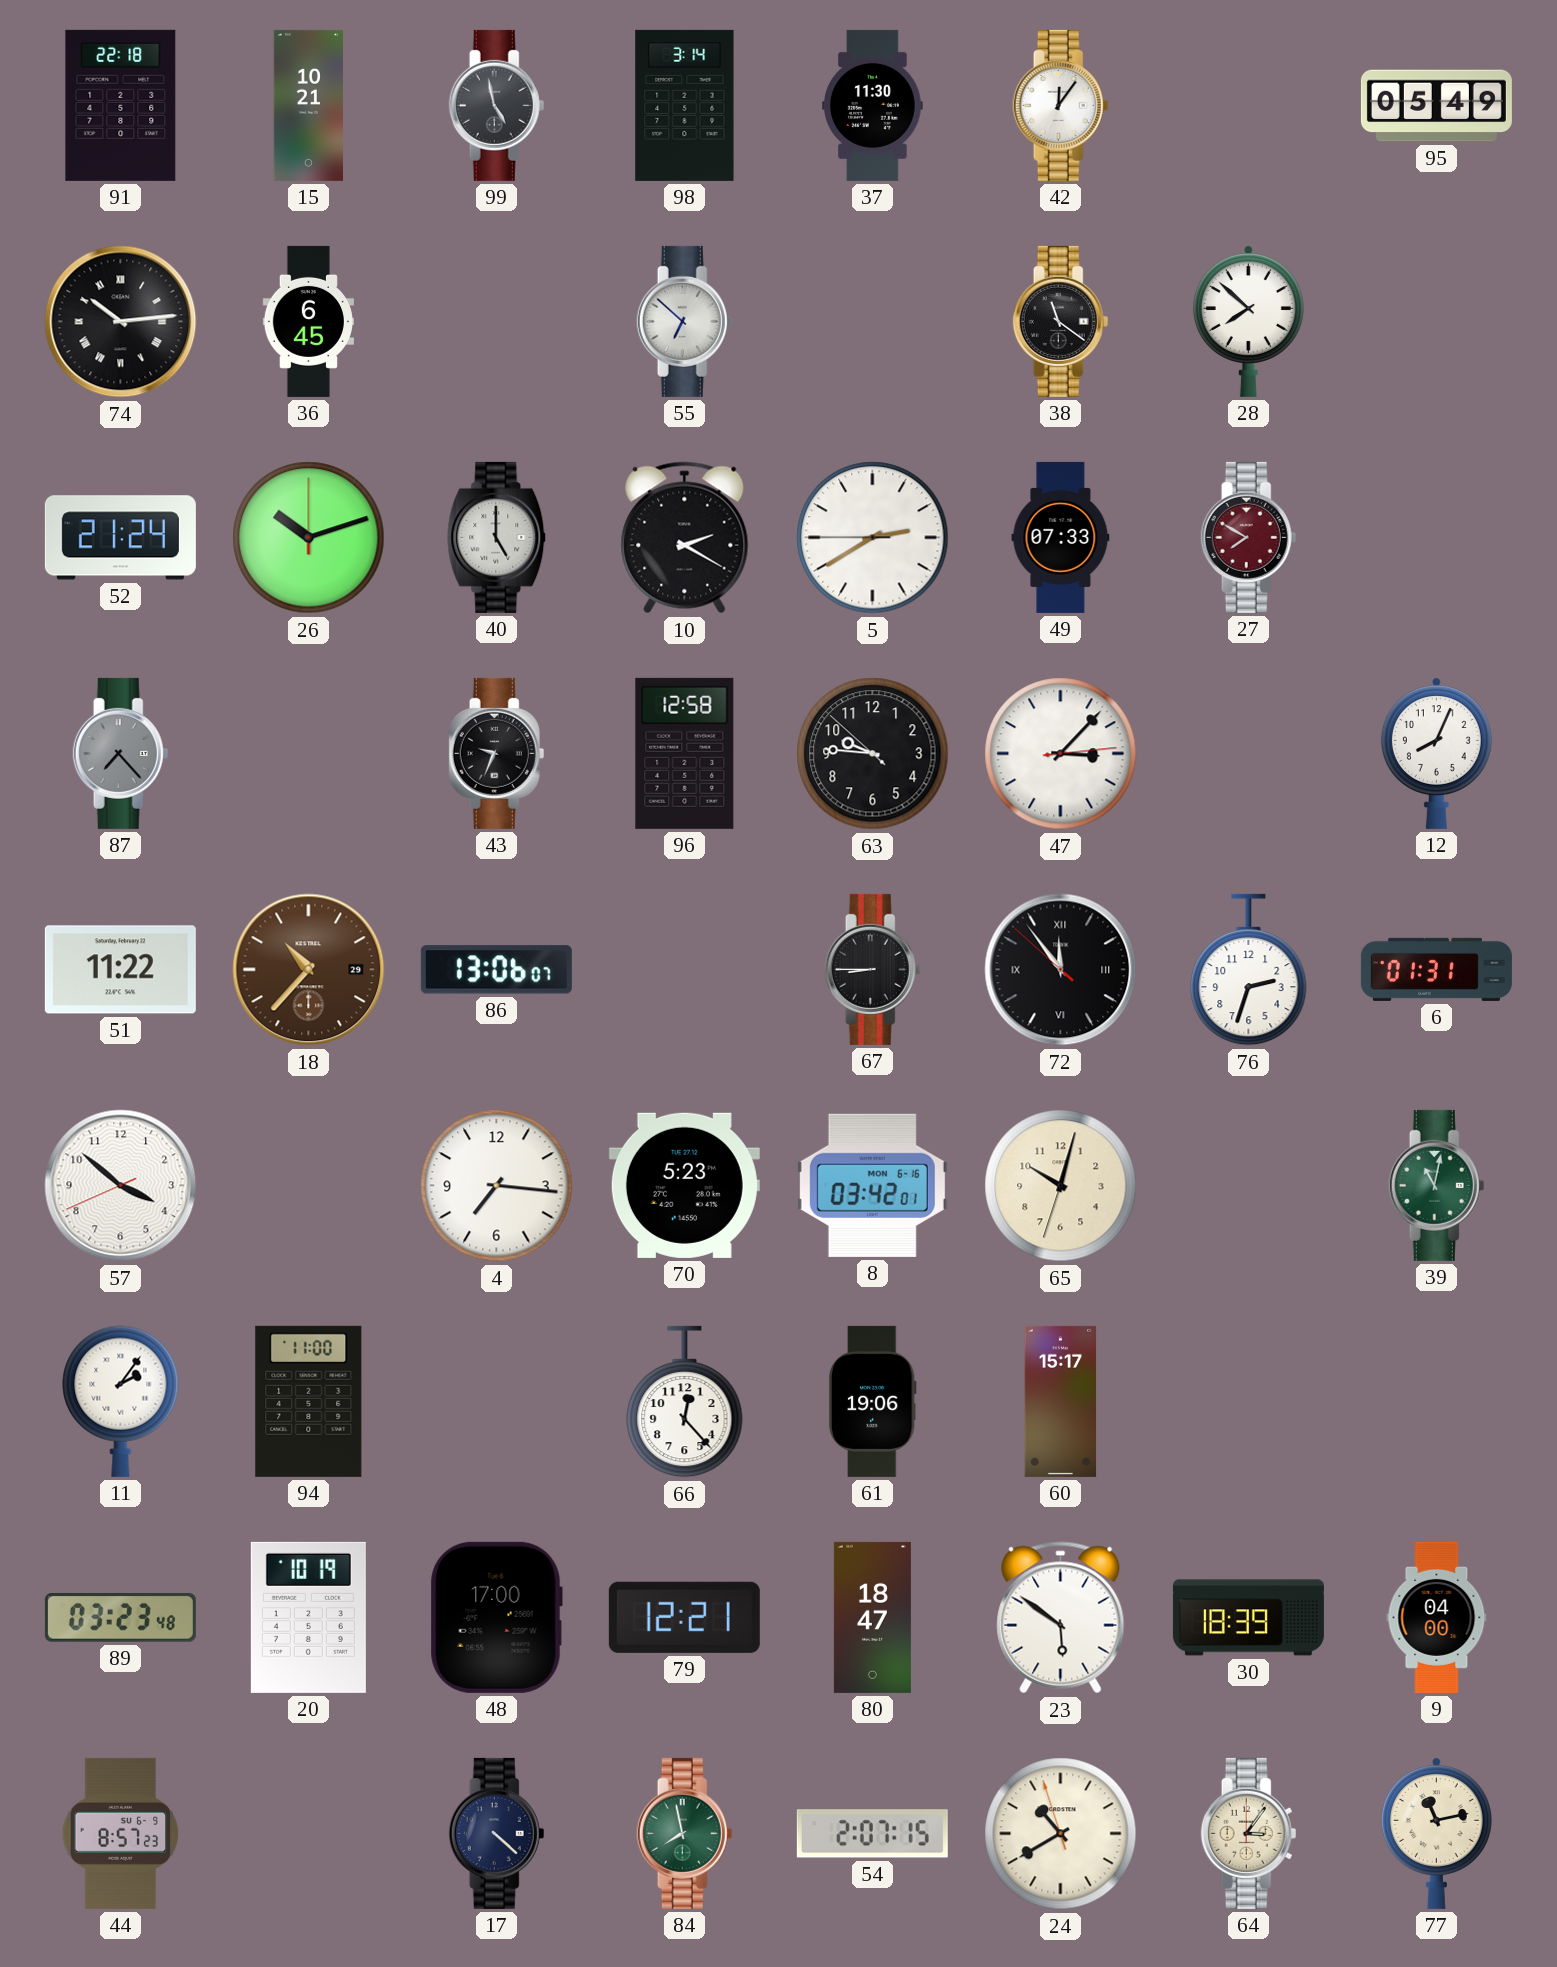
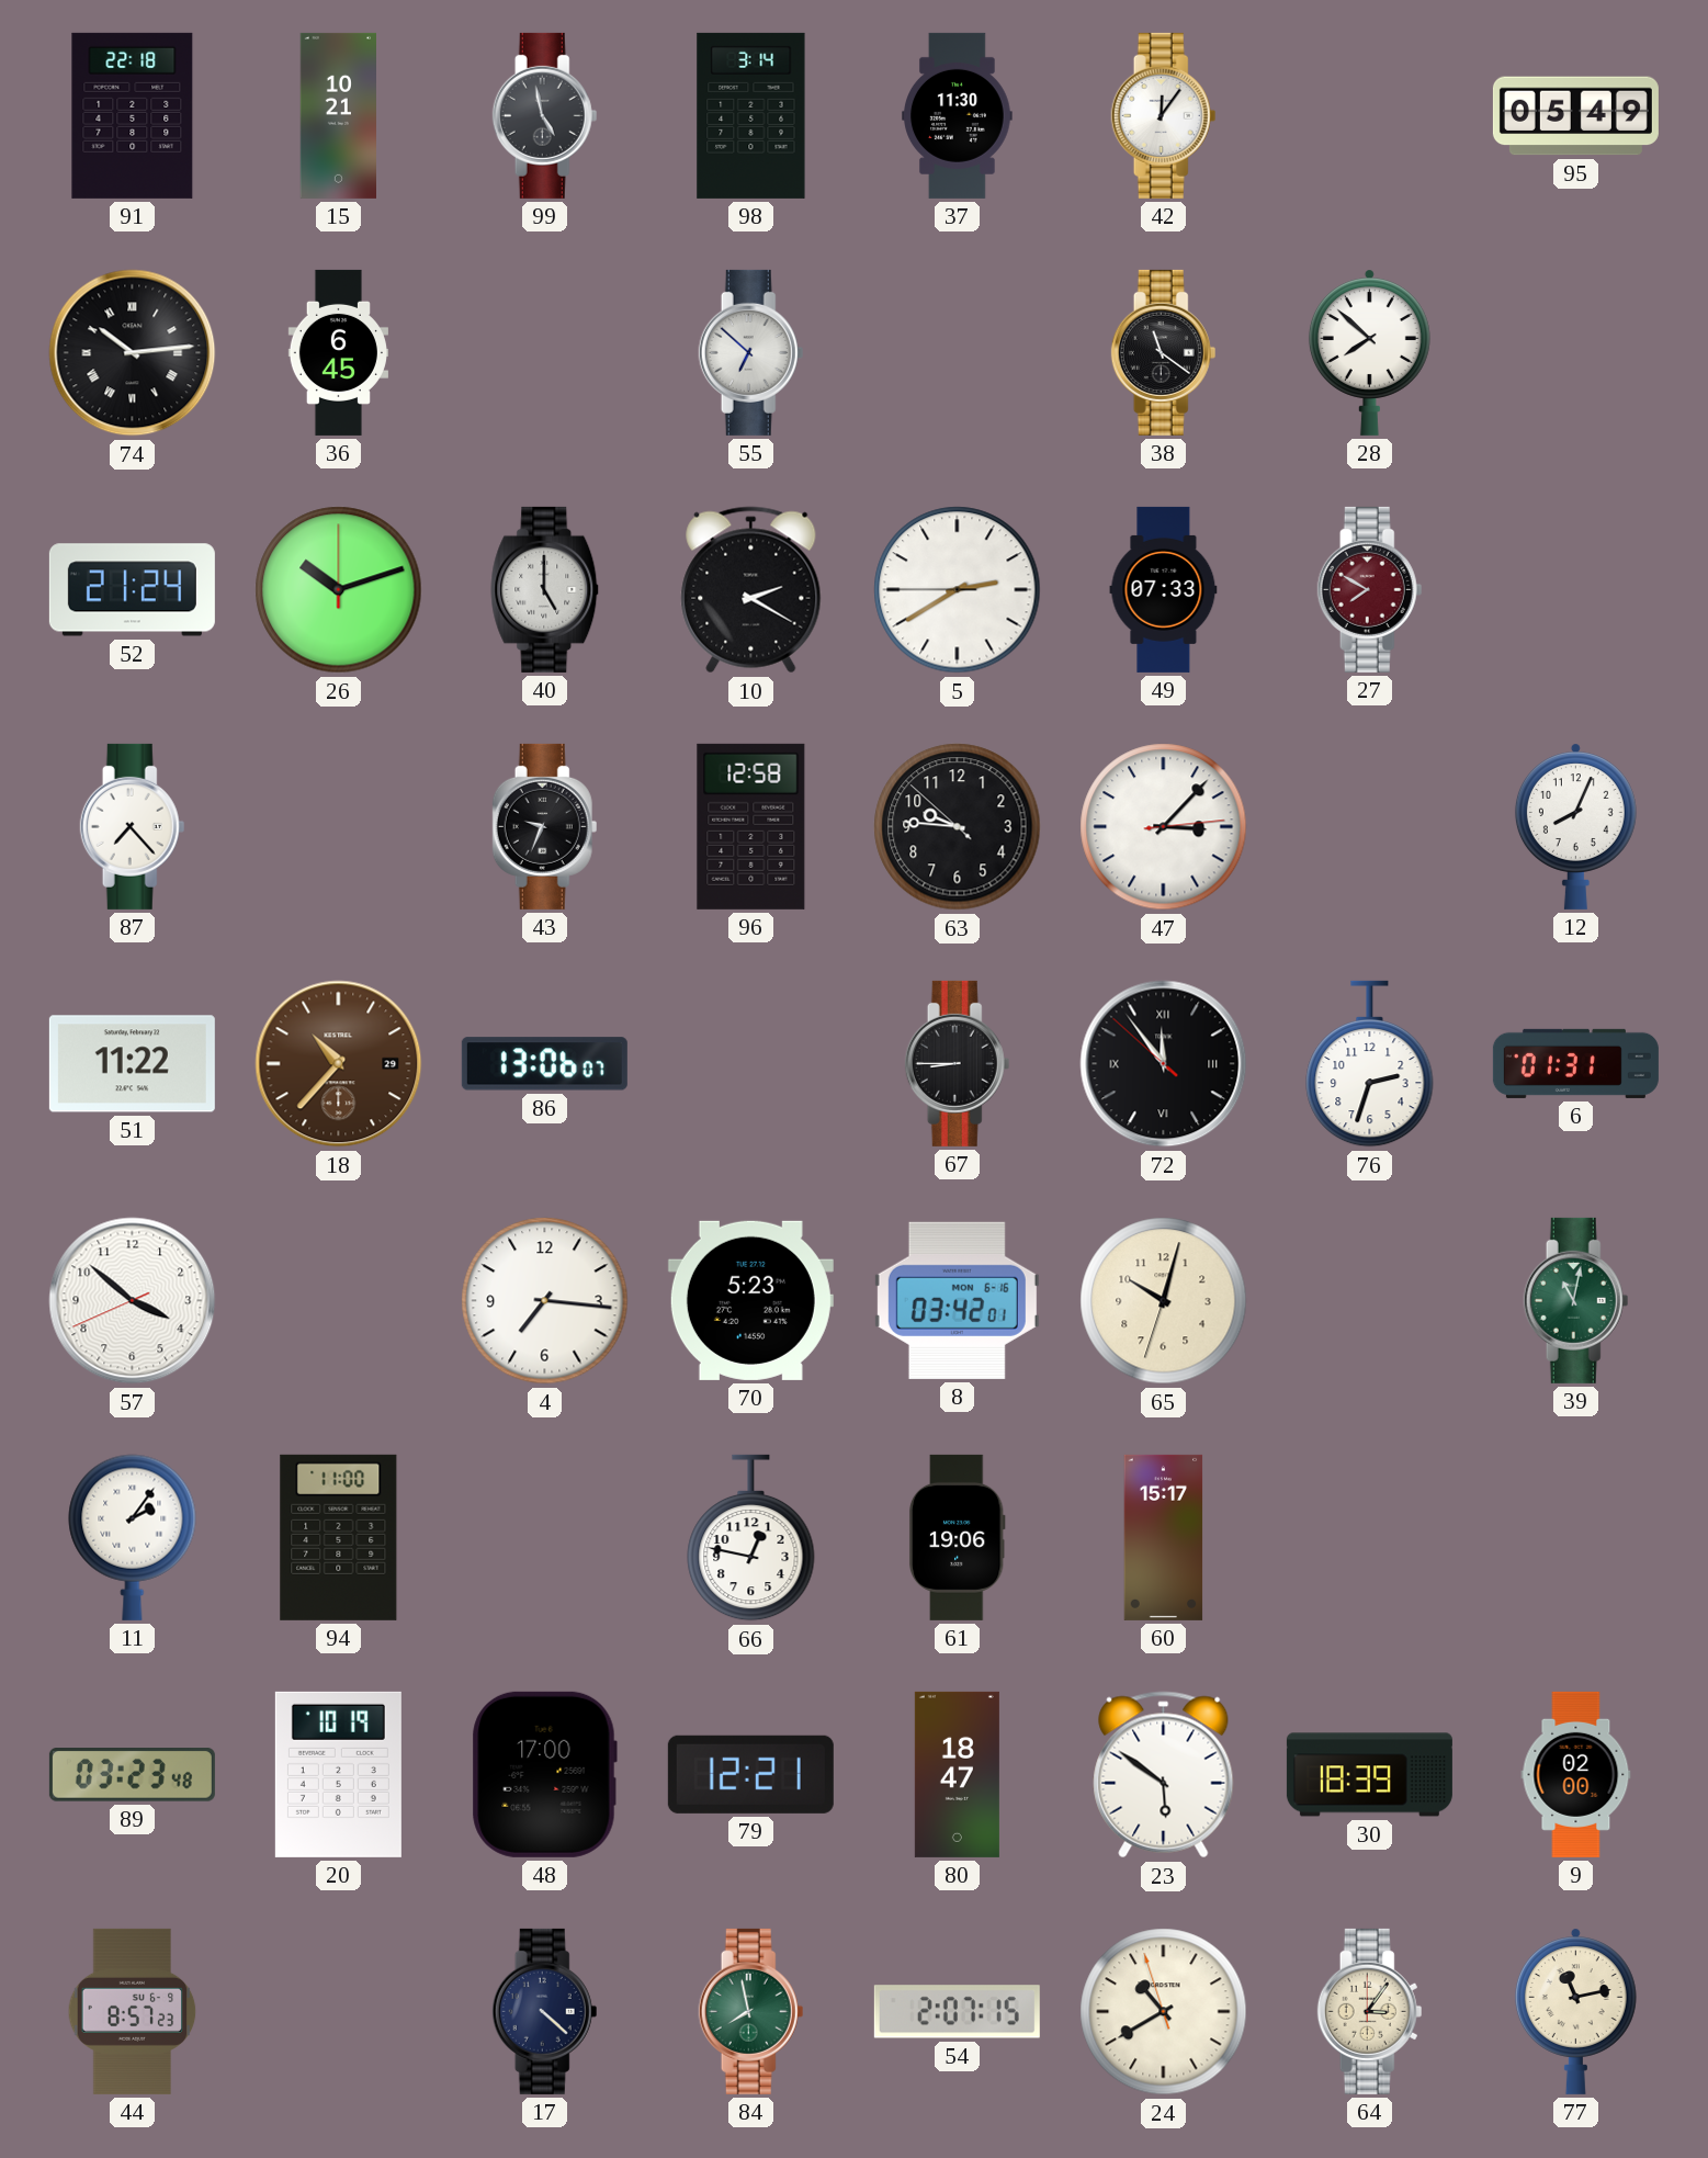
87 dial: grey -> white
66: 12:23 -> 12:47
9: 04:00 -> 02:00
